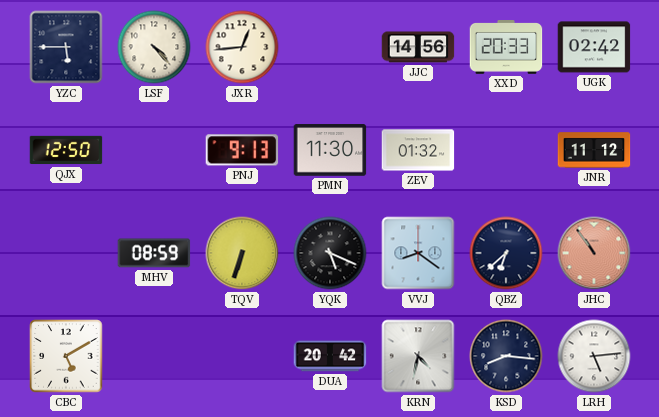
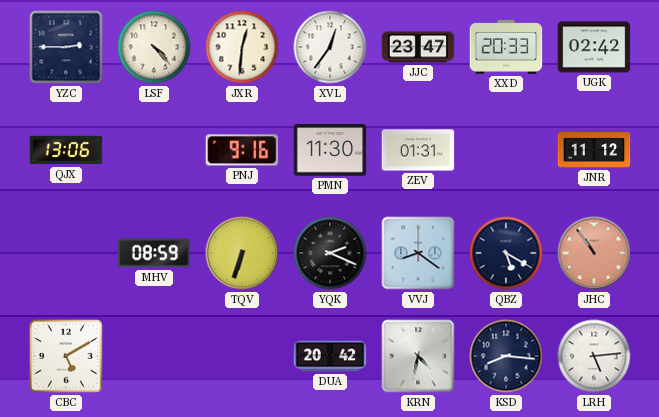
YZC: 5:45 -> 2:45
JXR: 12:44 -> 12:31
XVL: none -> 12:36
JJC: 14:56 -> 23:47
QJX: 12:50 -> 13:06
PNJ: 9:13 -> 9:16
ZEV: 01:32 -> 01:31
YQK: 5:19 -> 2:19
QBZ: 6:38 -> 5:20
